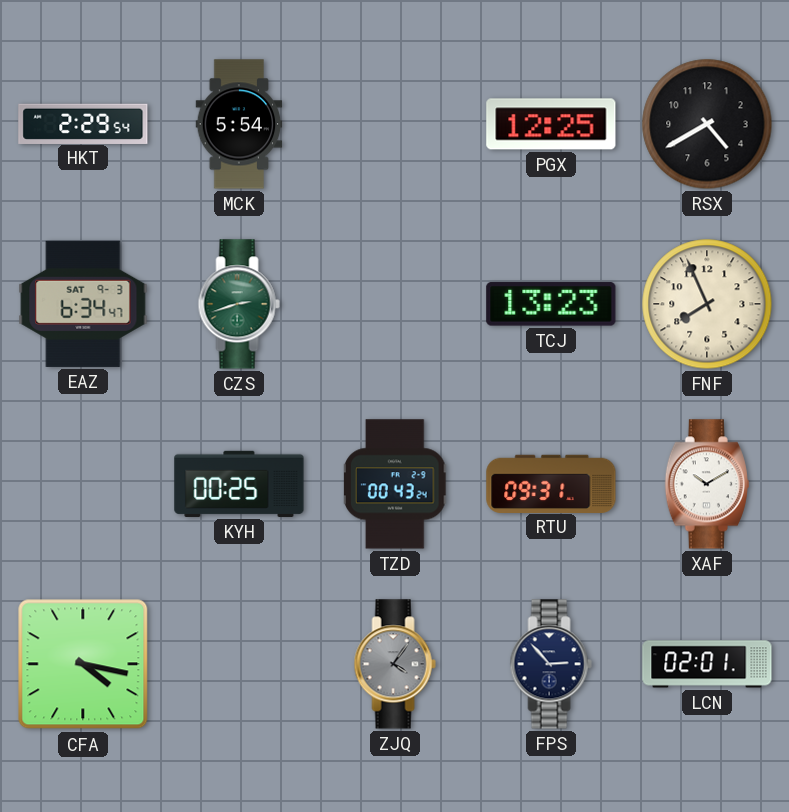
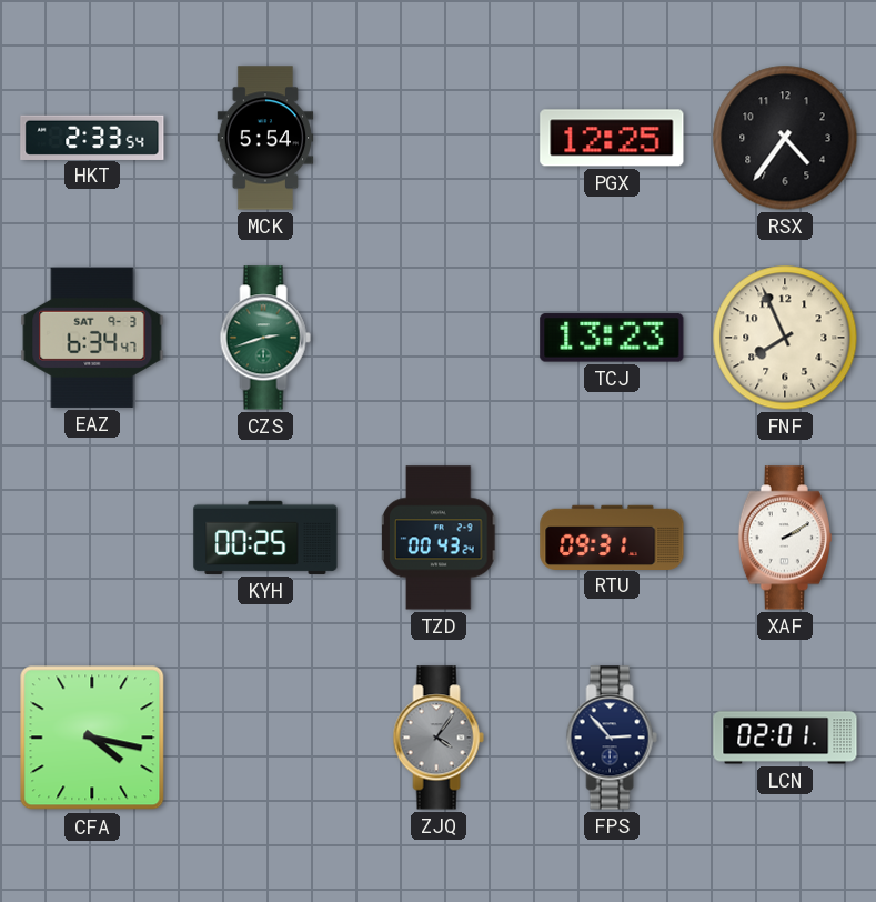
HKT: 2:29 -> 2:33
RSX: 4:40 -> 4:36
XAF: 10:10 -> 2:10
